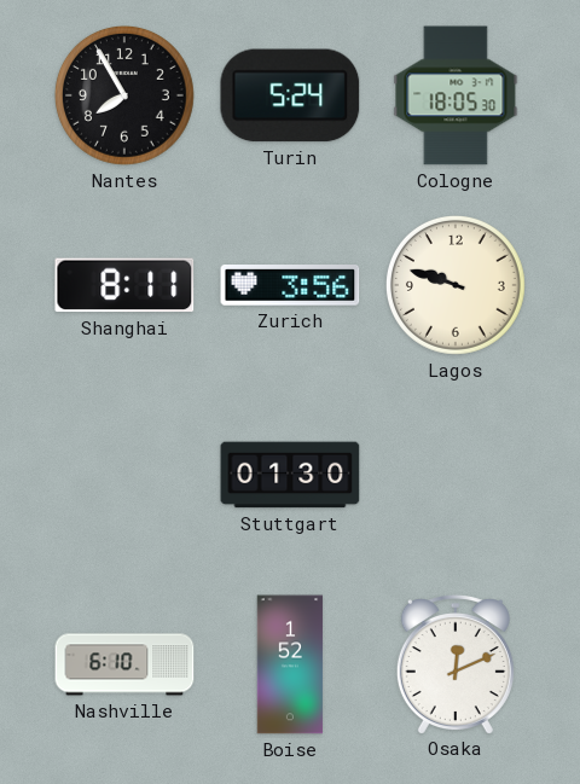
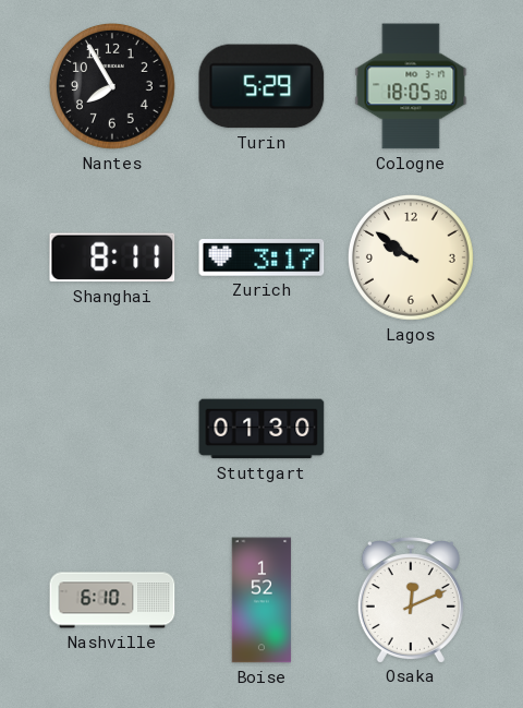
Turin: 5:24 -> 5:29
Zurich: 3:56 -> 3:17
Lagos: 9:48 -> 9:51
